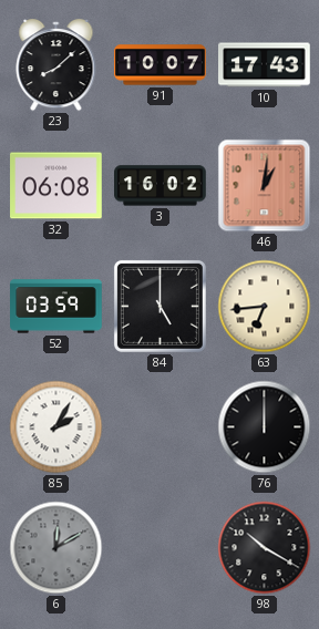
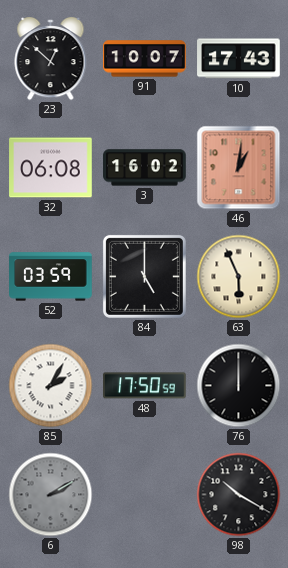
23: 8:08 -> 12:52
63: 6:44 -> 5:56
48: none -> 17:50
6: 12:10 -> 2:10
